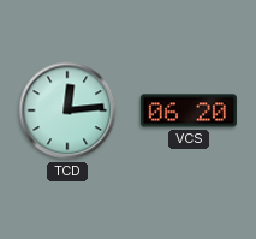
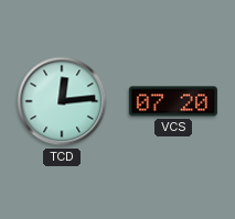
VCS: 06:20 -> 07:20
